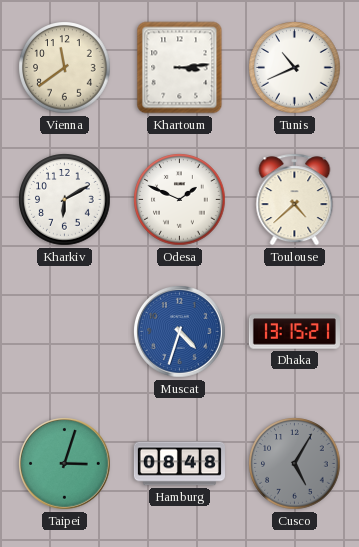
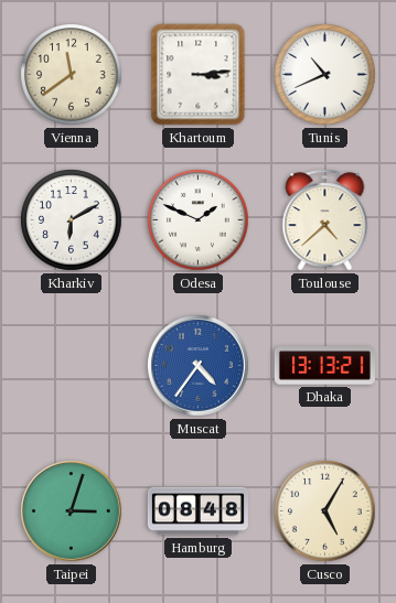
Muscat: 4:33 -> 4:36
Dhaka: 13:15 -> 13:13
Cusco dial: grey -> cream
